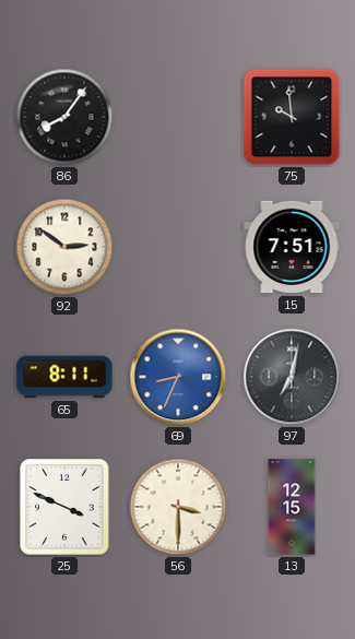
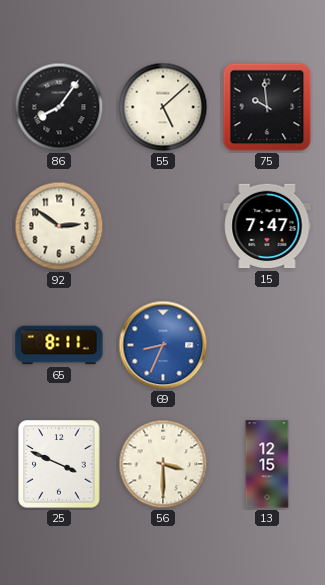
55: none -> 5:08
15: 7:51 -> 7:47
97: 7:02 -> none
